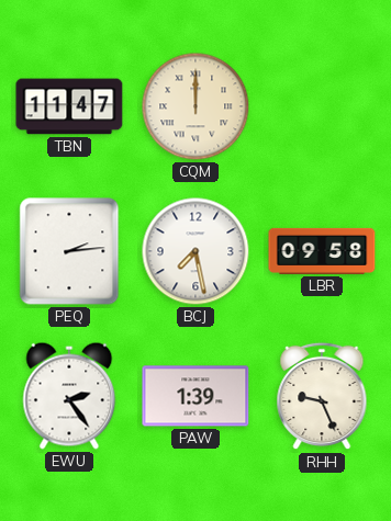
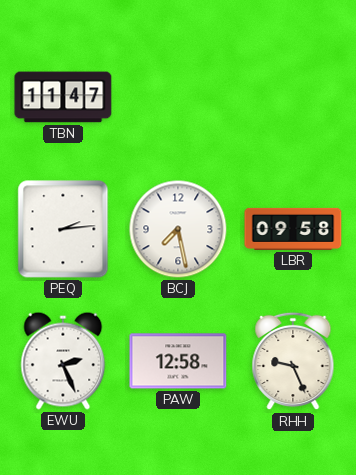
CQM: 12:00 -> none
EWU: 2:24 -> 2:26
PAW: 1:39 -> 12:58
